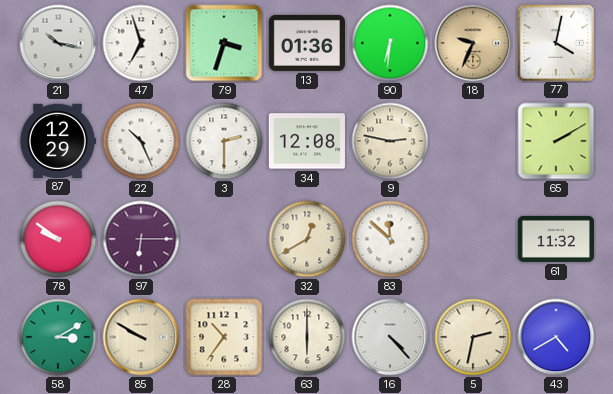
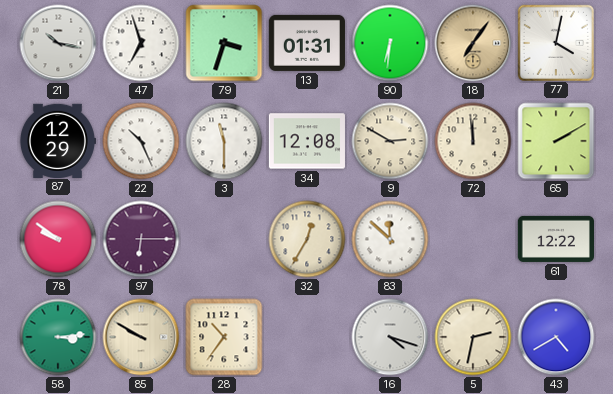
13: 01:36 -> 01:31
18: 9:34 -> 7:06
3: 2:30 -> 11:30
9: 2:47 -> 2:50
72: none -> 11:59
32: 12:40 -> 12:35
61: 11:32 -> 12:22
58: 3:10 -> 3:14
63: 6:00 -> none
16: 4:23 -> 4:18
